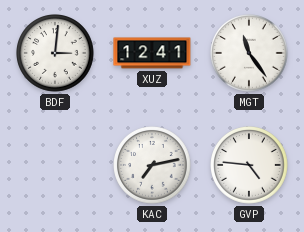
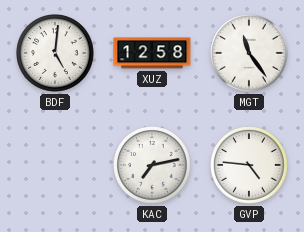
BDF: 3:01 -> 5:01
XUZ: 12:41 -> 12:58
